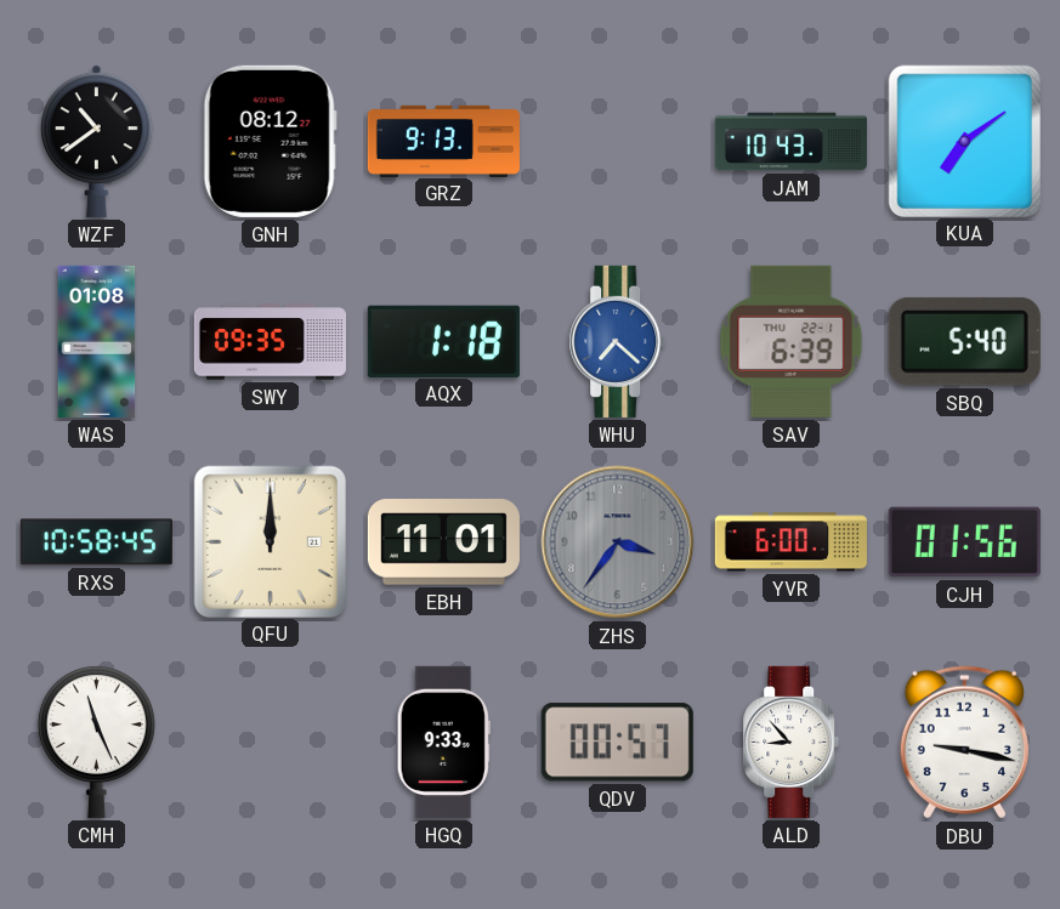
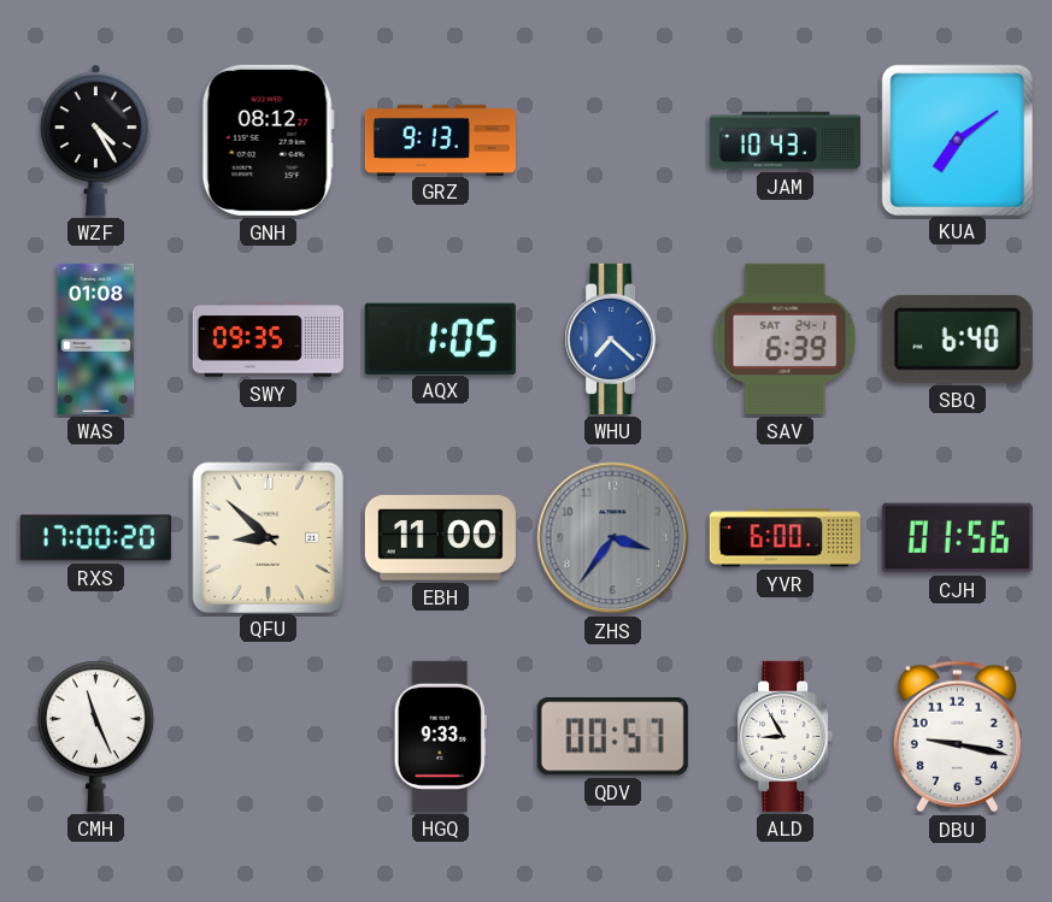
WZF: 10:39 -> 4:25
AQX: 1:18 -> 1:05
SAV date: THU 22-1 -> SAT 24-1
SBQ: 5:40 -> 6:40
RXS: 10:58 -> 17:00
QFU: 12:00 -> 8:52
EBH: 11:01 -> 11:00
ALD: 8:53 -> 8:55
